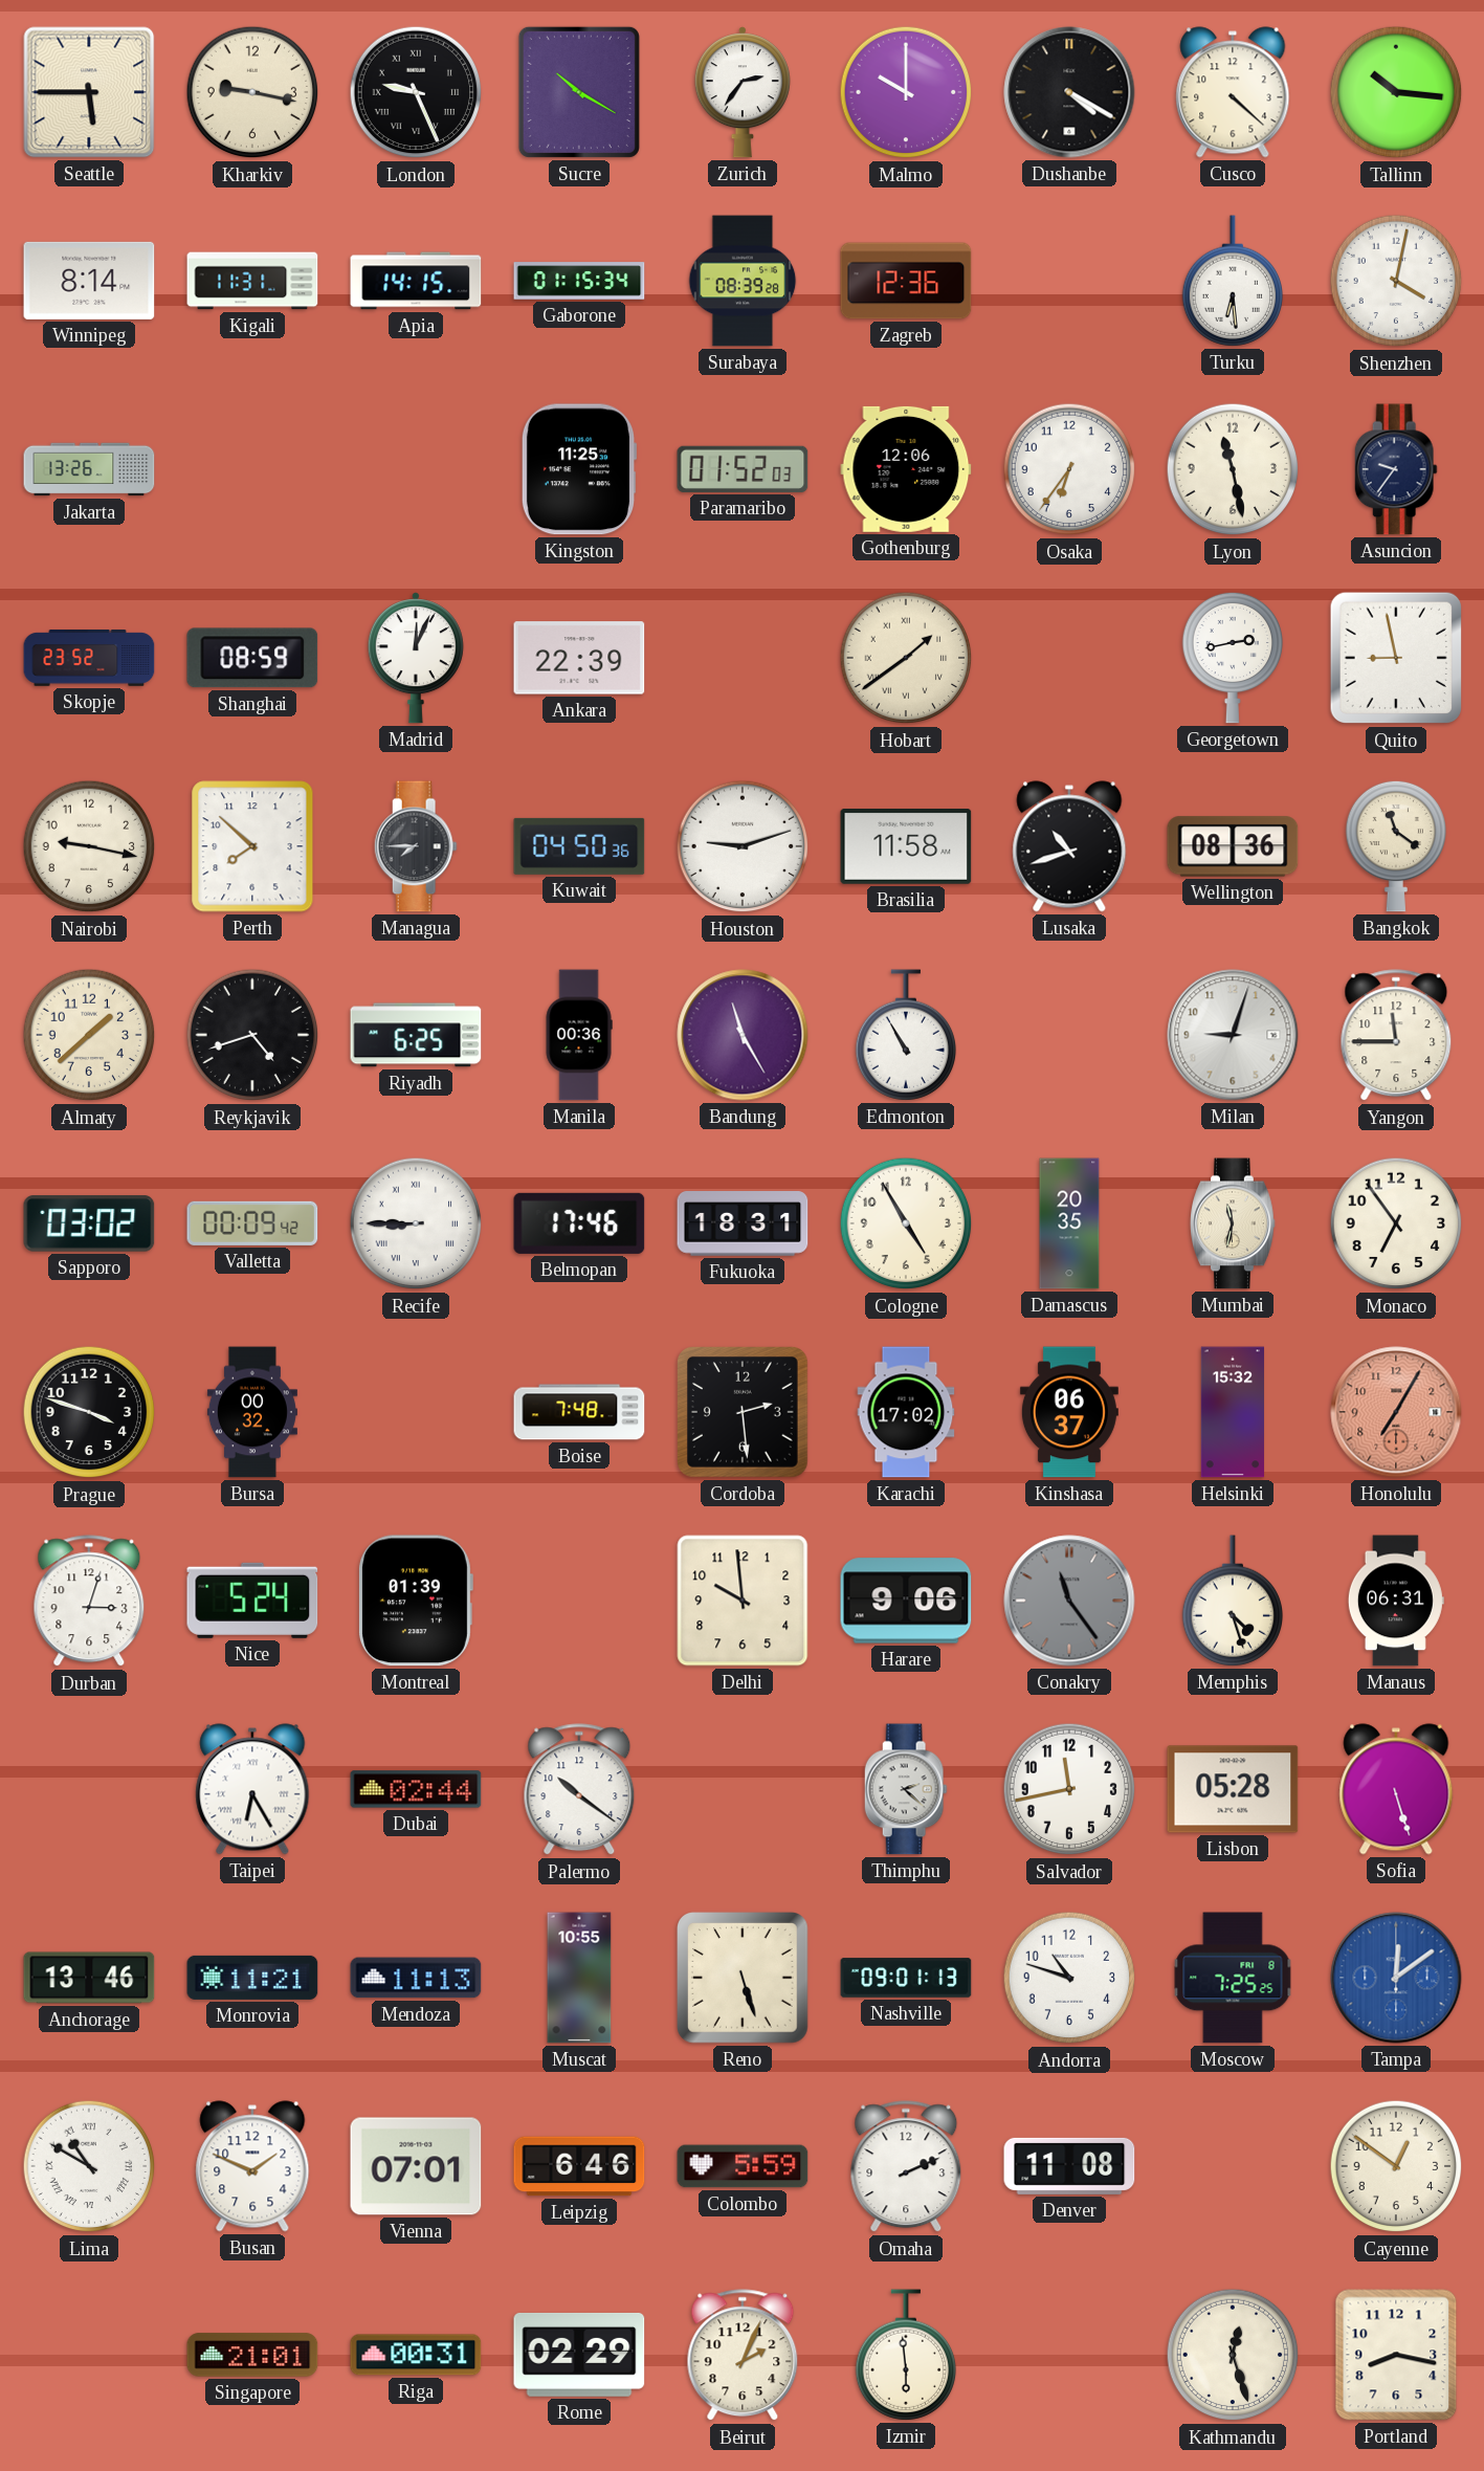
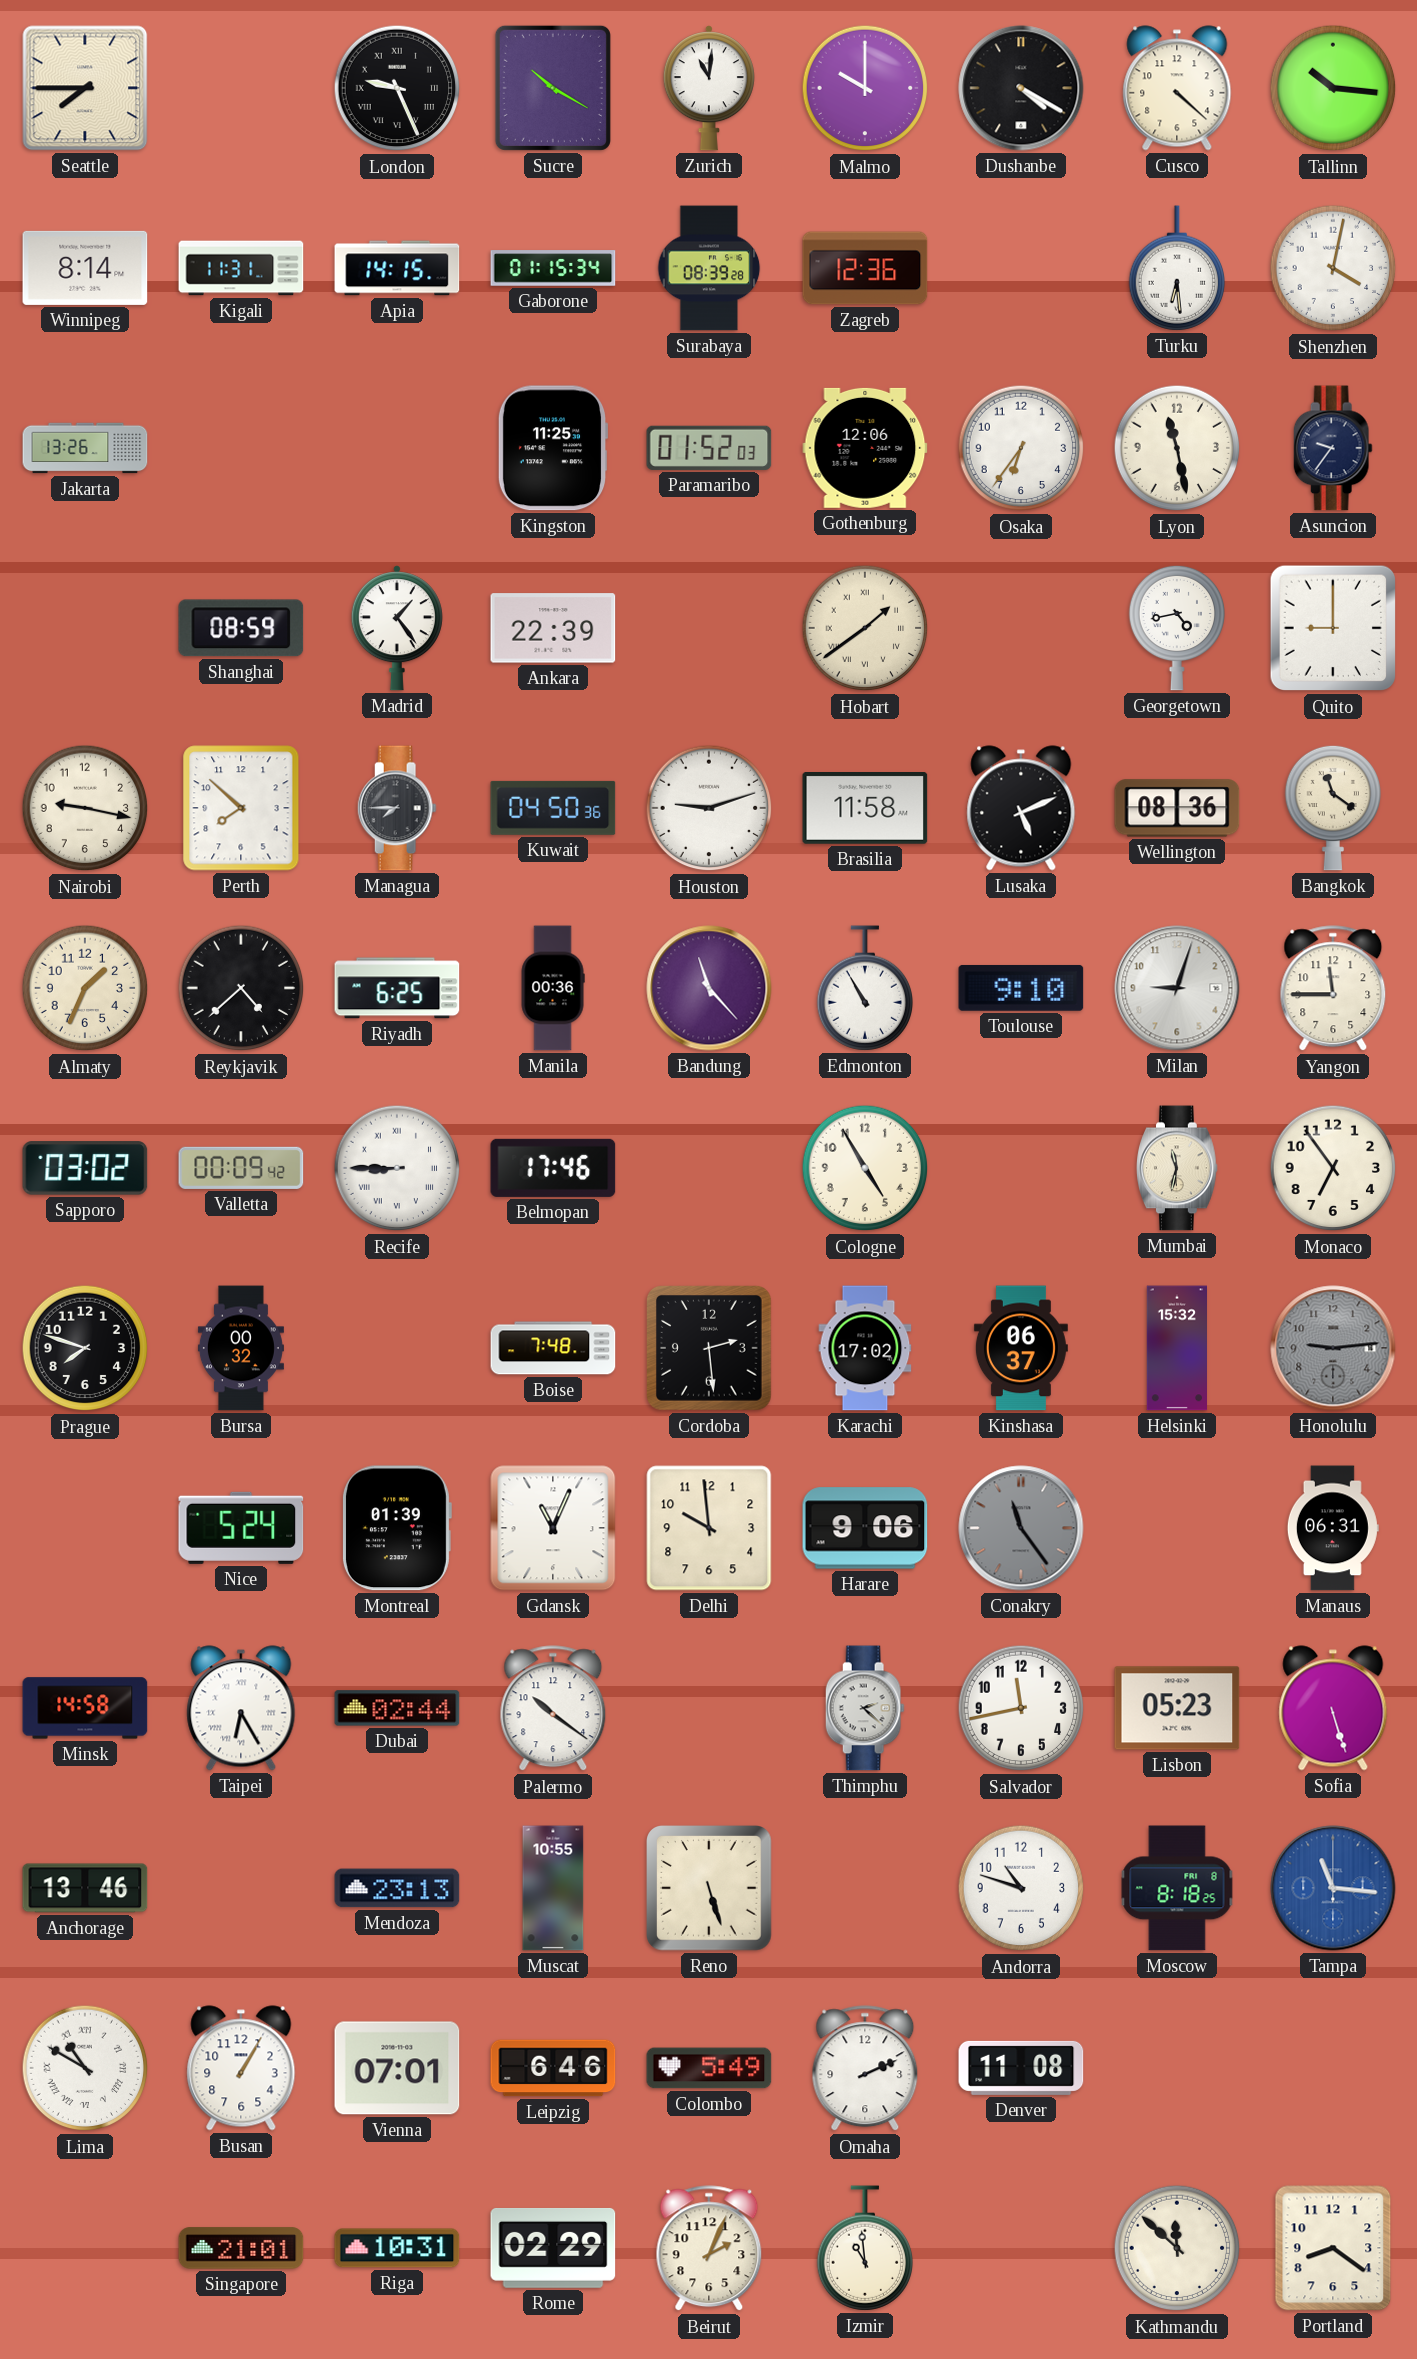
Seattle: 5:45 -> 7:45
Kharkiv: 9:17 -> none
Zurich: 2:36 -> 11:01
Skopje: 23:52 -> none
Madrid: 12:04 -> 1:24
Georgetown: 2:43 -> 4:43
Quito: 8:58 -> 9:00
Lusaka: 10:42 -> 5:11
Almaty: 1:38 -> 1:34
Reykjavik: 4:42 -> 4:38
Bandung: 11:25 -> 11:23
Toulouse: none -> 9:10
Fukuoka: 18:31 -> none
Damascus: 20:35 -> none
Prague: 3:48 -> 7:48
Honolulu: 7:05 -> 9:14
Honolulu dial: salmon -> grey
Durban: 3:03 -> none
Gdansk: none -> 11:04
Memphis: 4:27 -> none
Minsk: none -> 14:58
Lisbon: 05:28 -> 05:23
Monrovia: 11:21 -> none
Mendoza: 11:13 -> 23:13
Nashville: 09:01 -> none
Moscow: 7:25 -> 8:18
Tampa: 12:09 -> 11:16
Busan: 1:49 -> 1:05
Colombo: 5:59 -> 5:49
Cayenne: 12:51 -> none
Riga: 00:31 -> 10:31
Izmir: 5:59 -> 10:59
Kathmandu: 12:27 -> 11:52
Portland: 8:17 -> 8:21
